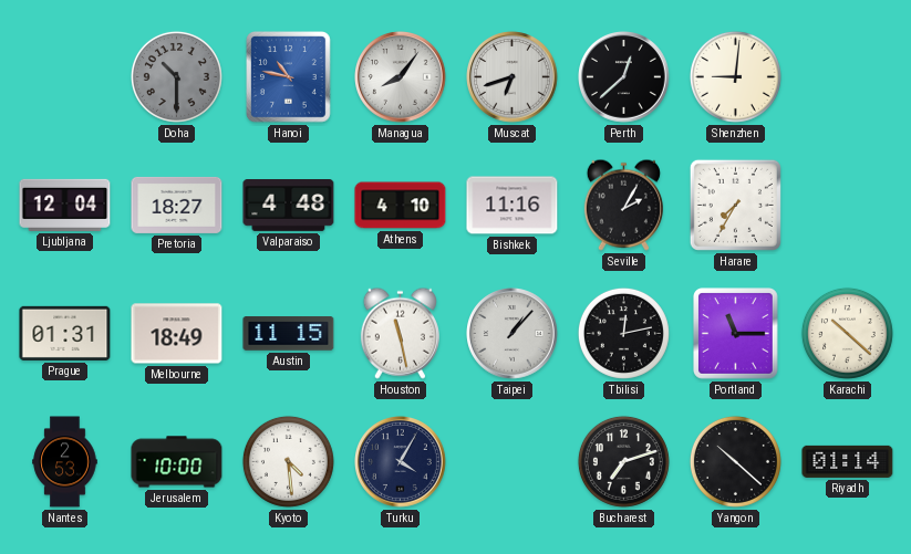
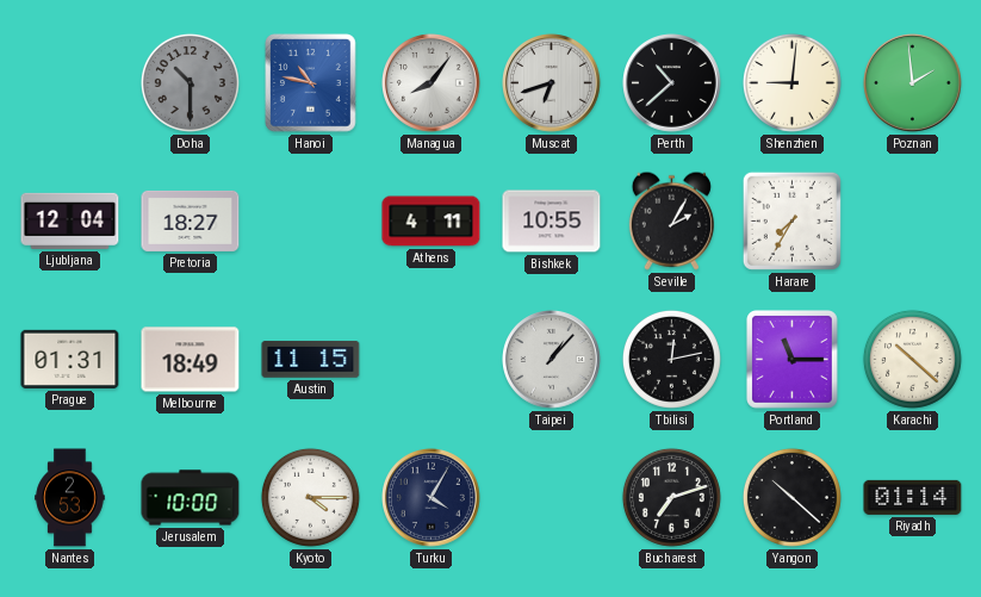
Perth: 12:38 -> 10:38
Poznan: none -> 1:59
Valparaiso: 4:48 -> none
Athens: 4:10 -> 4:11
Bishkek: 11:16 -> 10:55
Houston: 11:28 -> none
Kyoto: 4:29 -> 4:15
